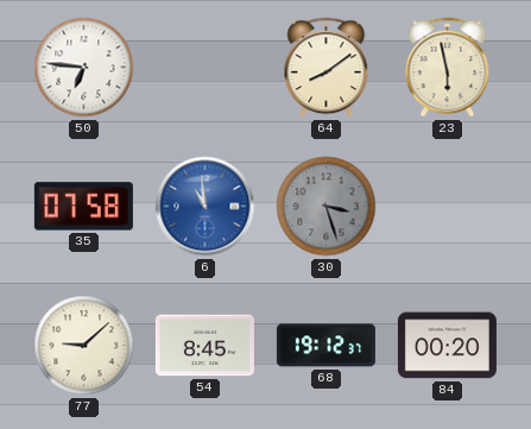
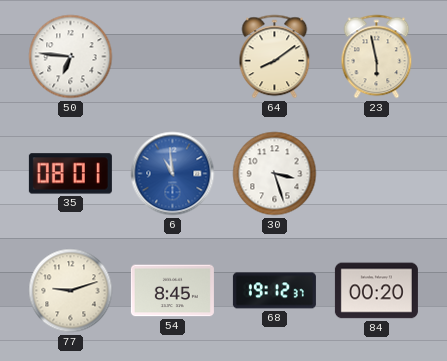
35: 07:58 -> 08:01
30 dial: grey -> white
77: 9:08 -> 9:12
